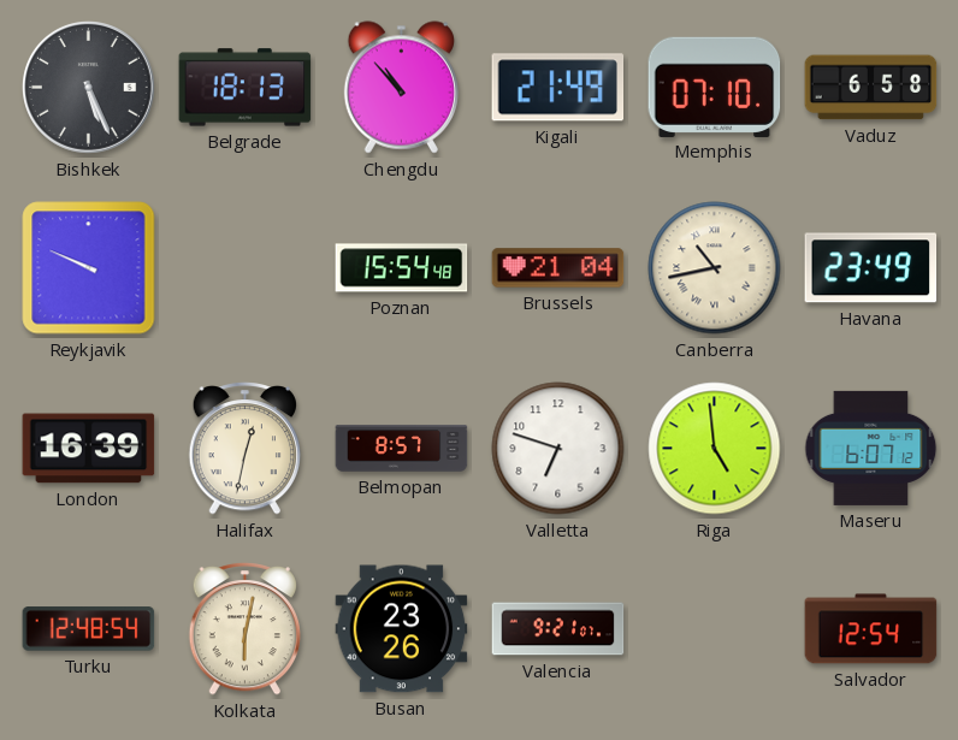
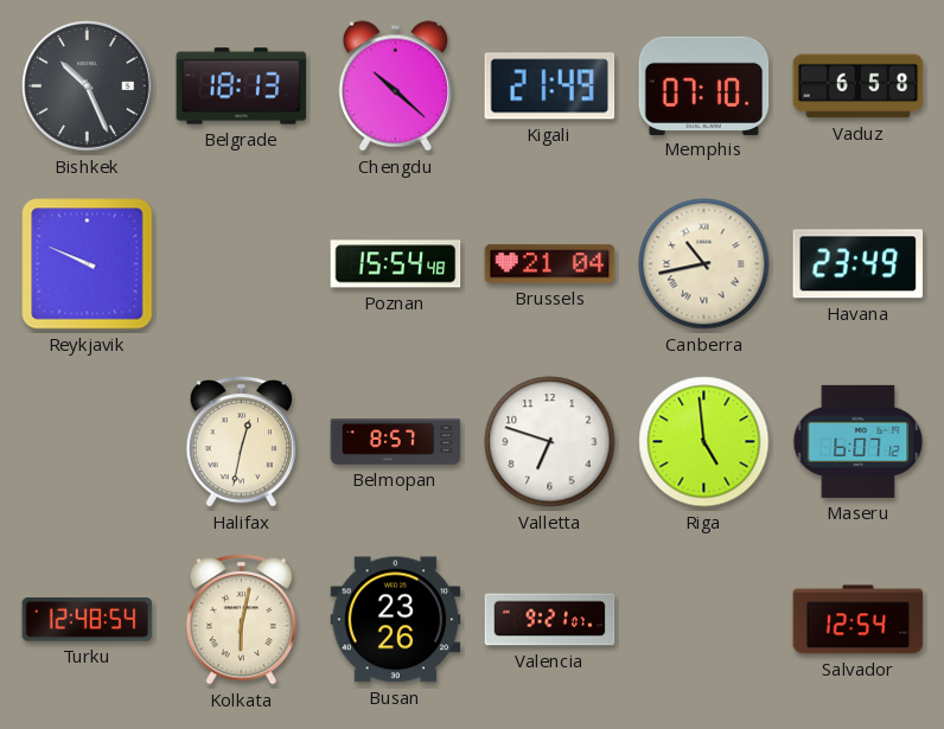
Bishkek: 5:26 -> 10:26
Chengdu: 10:53 -> 10:22
London: 16:39 -> none
